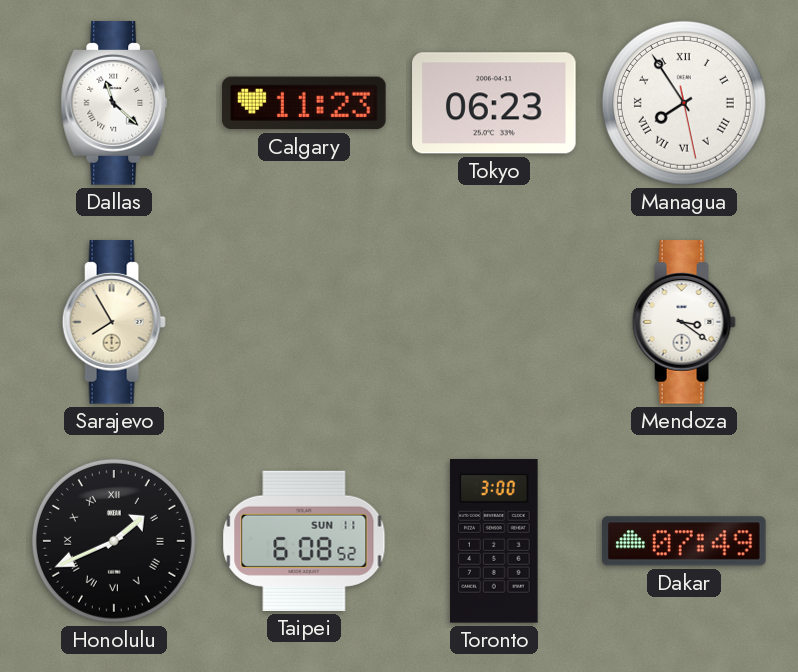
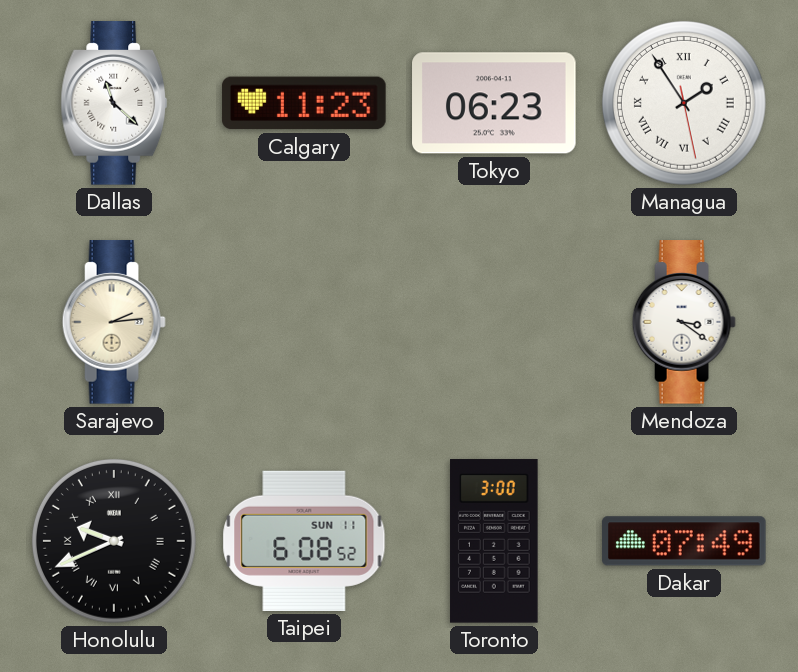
Managua: 7:54 -> 1:54
Sarajevo: 7:55 -> 2:14
Honolulu: 1:41 -> 9:41
